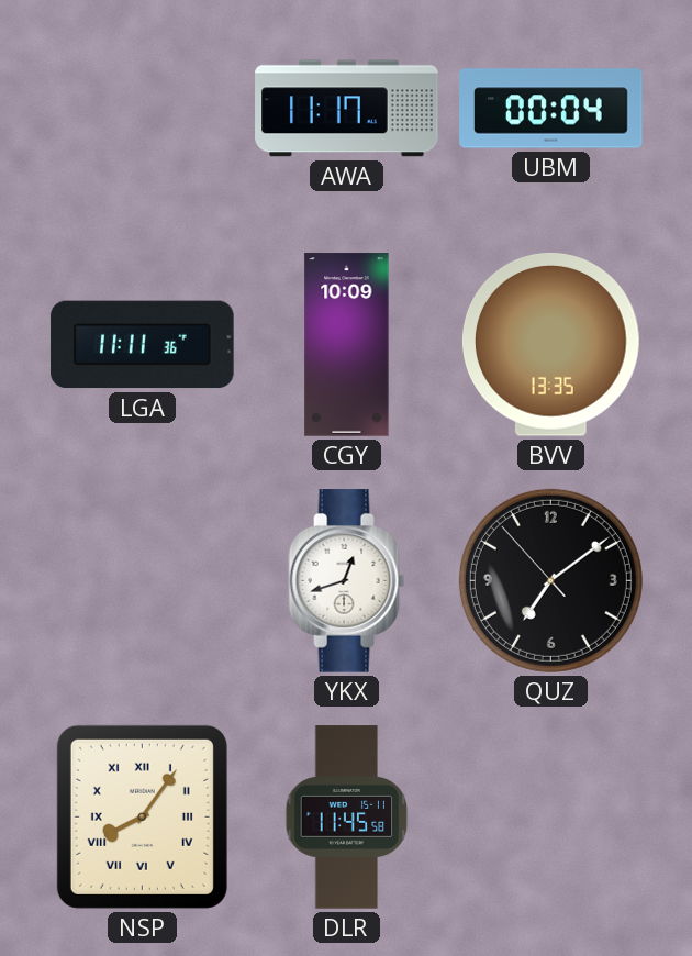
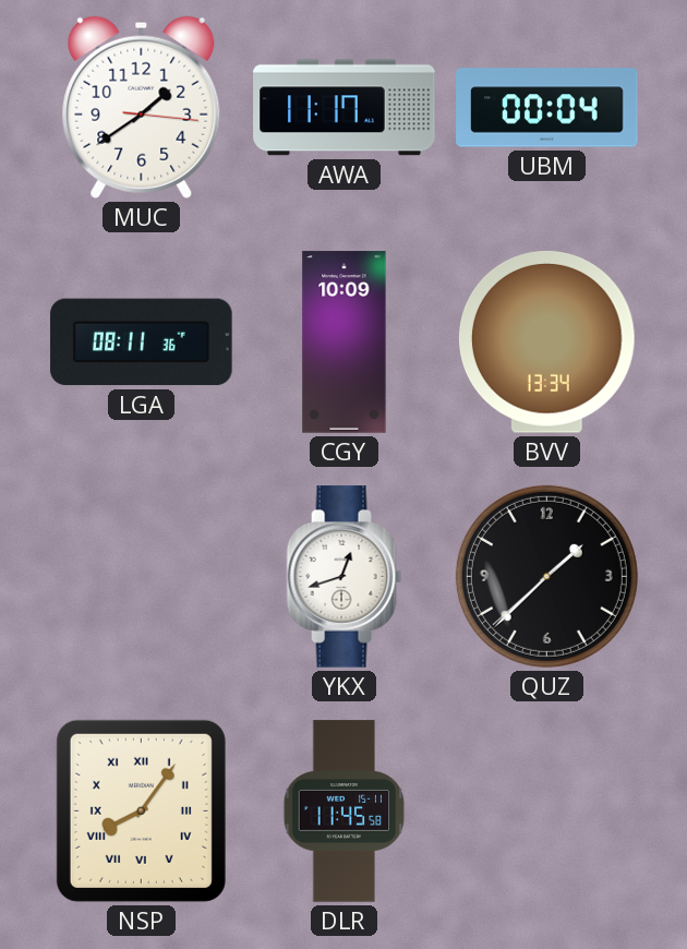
MUC: none -> 1:39
LGA: 11:11 -> 08:11
BVV: 13:35 -> 13:34
QUZ: 7:08 -> 1:37
